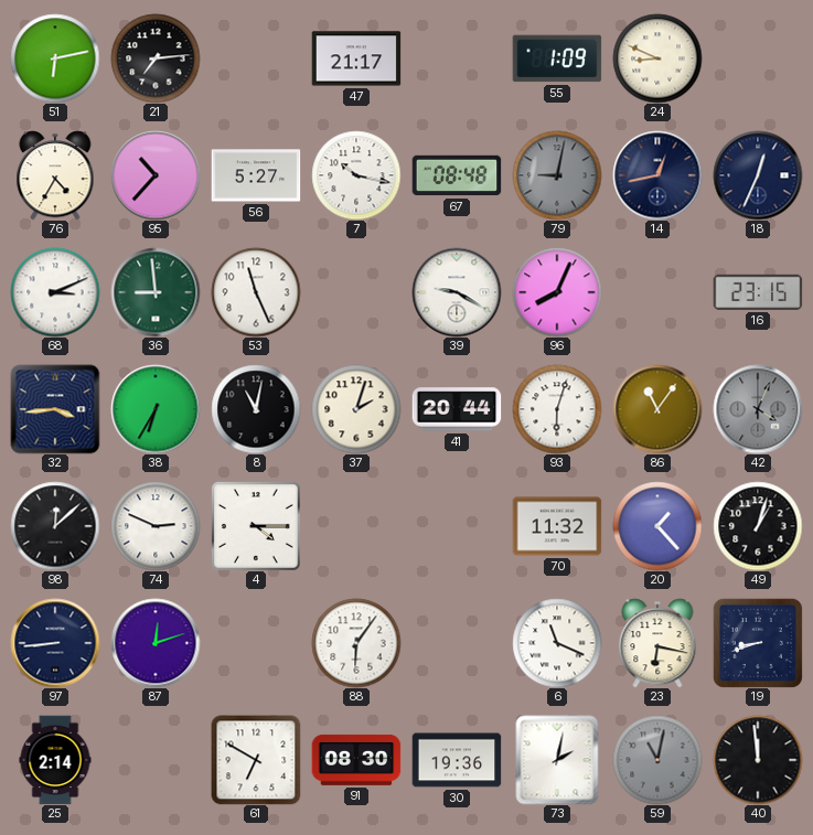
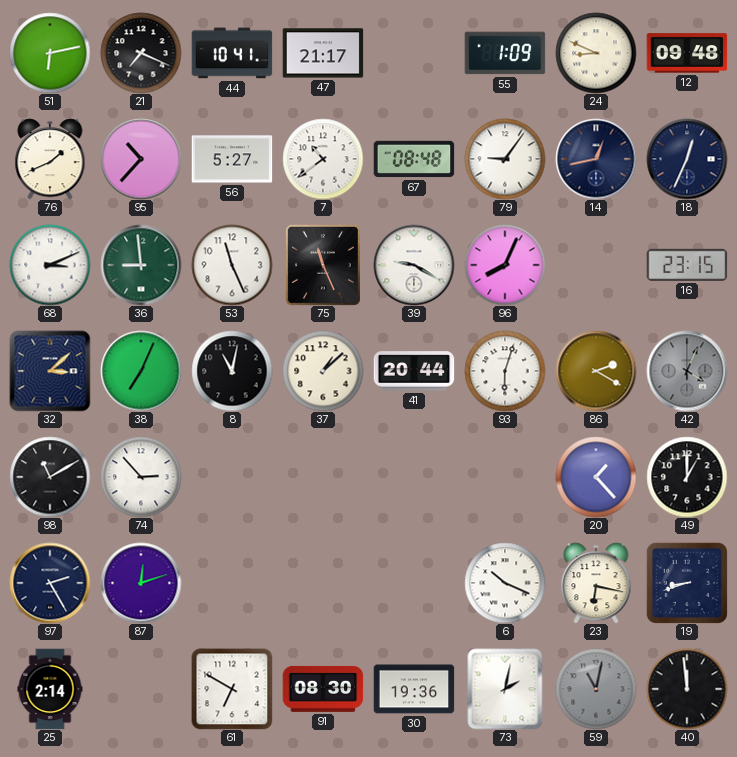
21: 7:14 -> 7:19
44: none -> 10:41
12: none -> 09:48
76: 4:35 -> 1:41
7: 10:17 -> 10:39
79: 9:02 -> 9:06
79 dial: grey -> white
75: none -> 11:26
32: 3:44 -> 3:08
38: 6:35 -> 7:04
37: 2:03 -> 1:08
86: 11:06 -> 2:20
98: 12:08 -> 11:10
74: 2:49 -> 2:53
4: 4:15 -> none
70: 11:32 -> none
49: 1:03 -> 1:00
97: 8:44 -> 2:25
88: 6:06 -> none
6: 11:19 -> 10:19
